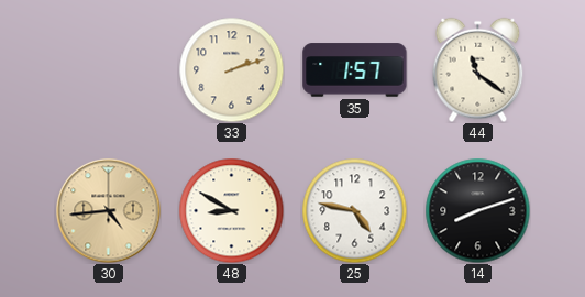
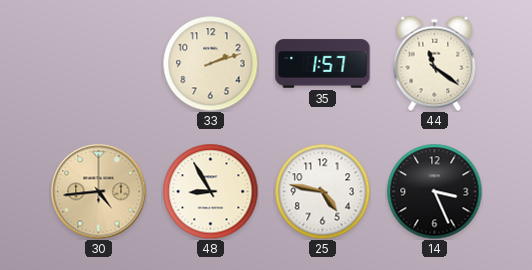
48: 8:50 -> 8:55
14: 8:12 -> 3:26
